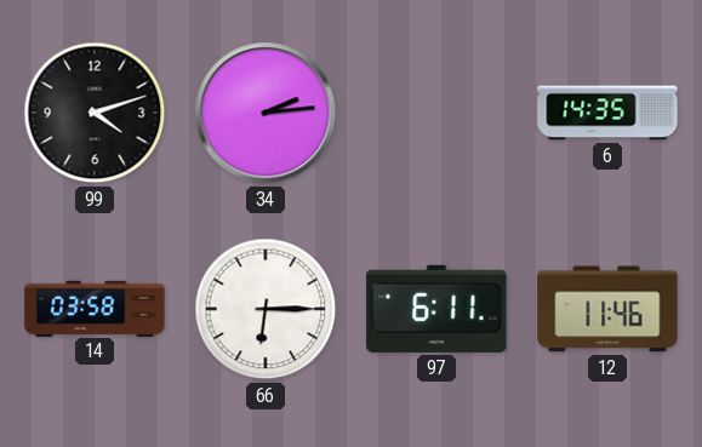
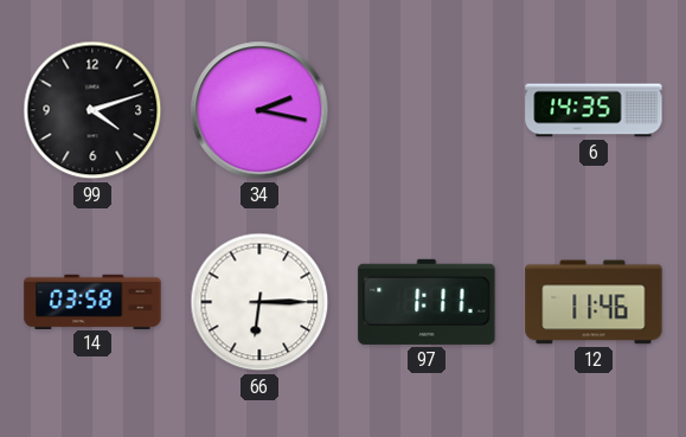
34: 2:14 -> 2:17
97: 6:11 -> 1:11
